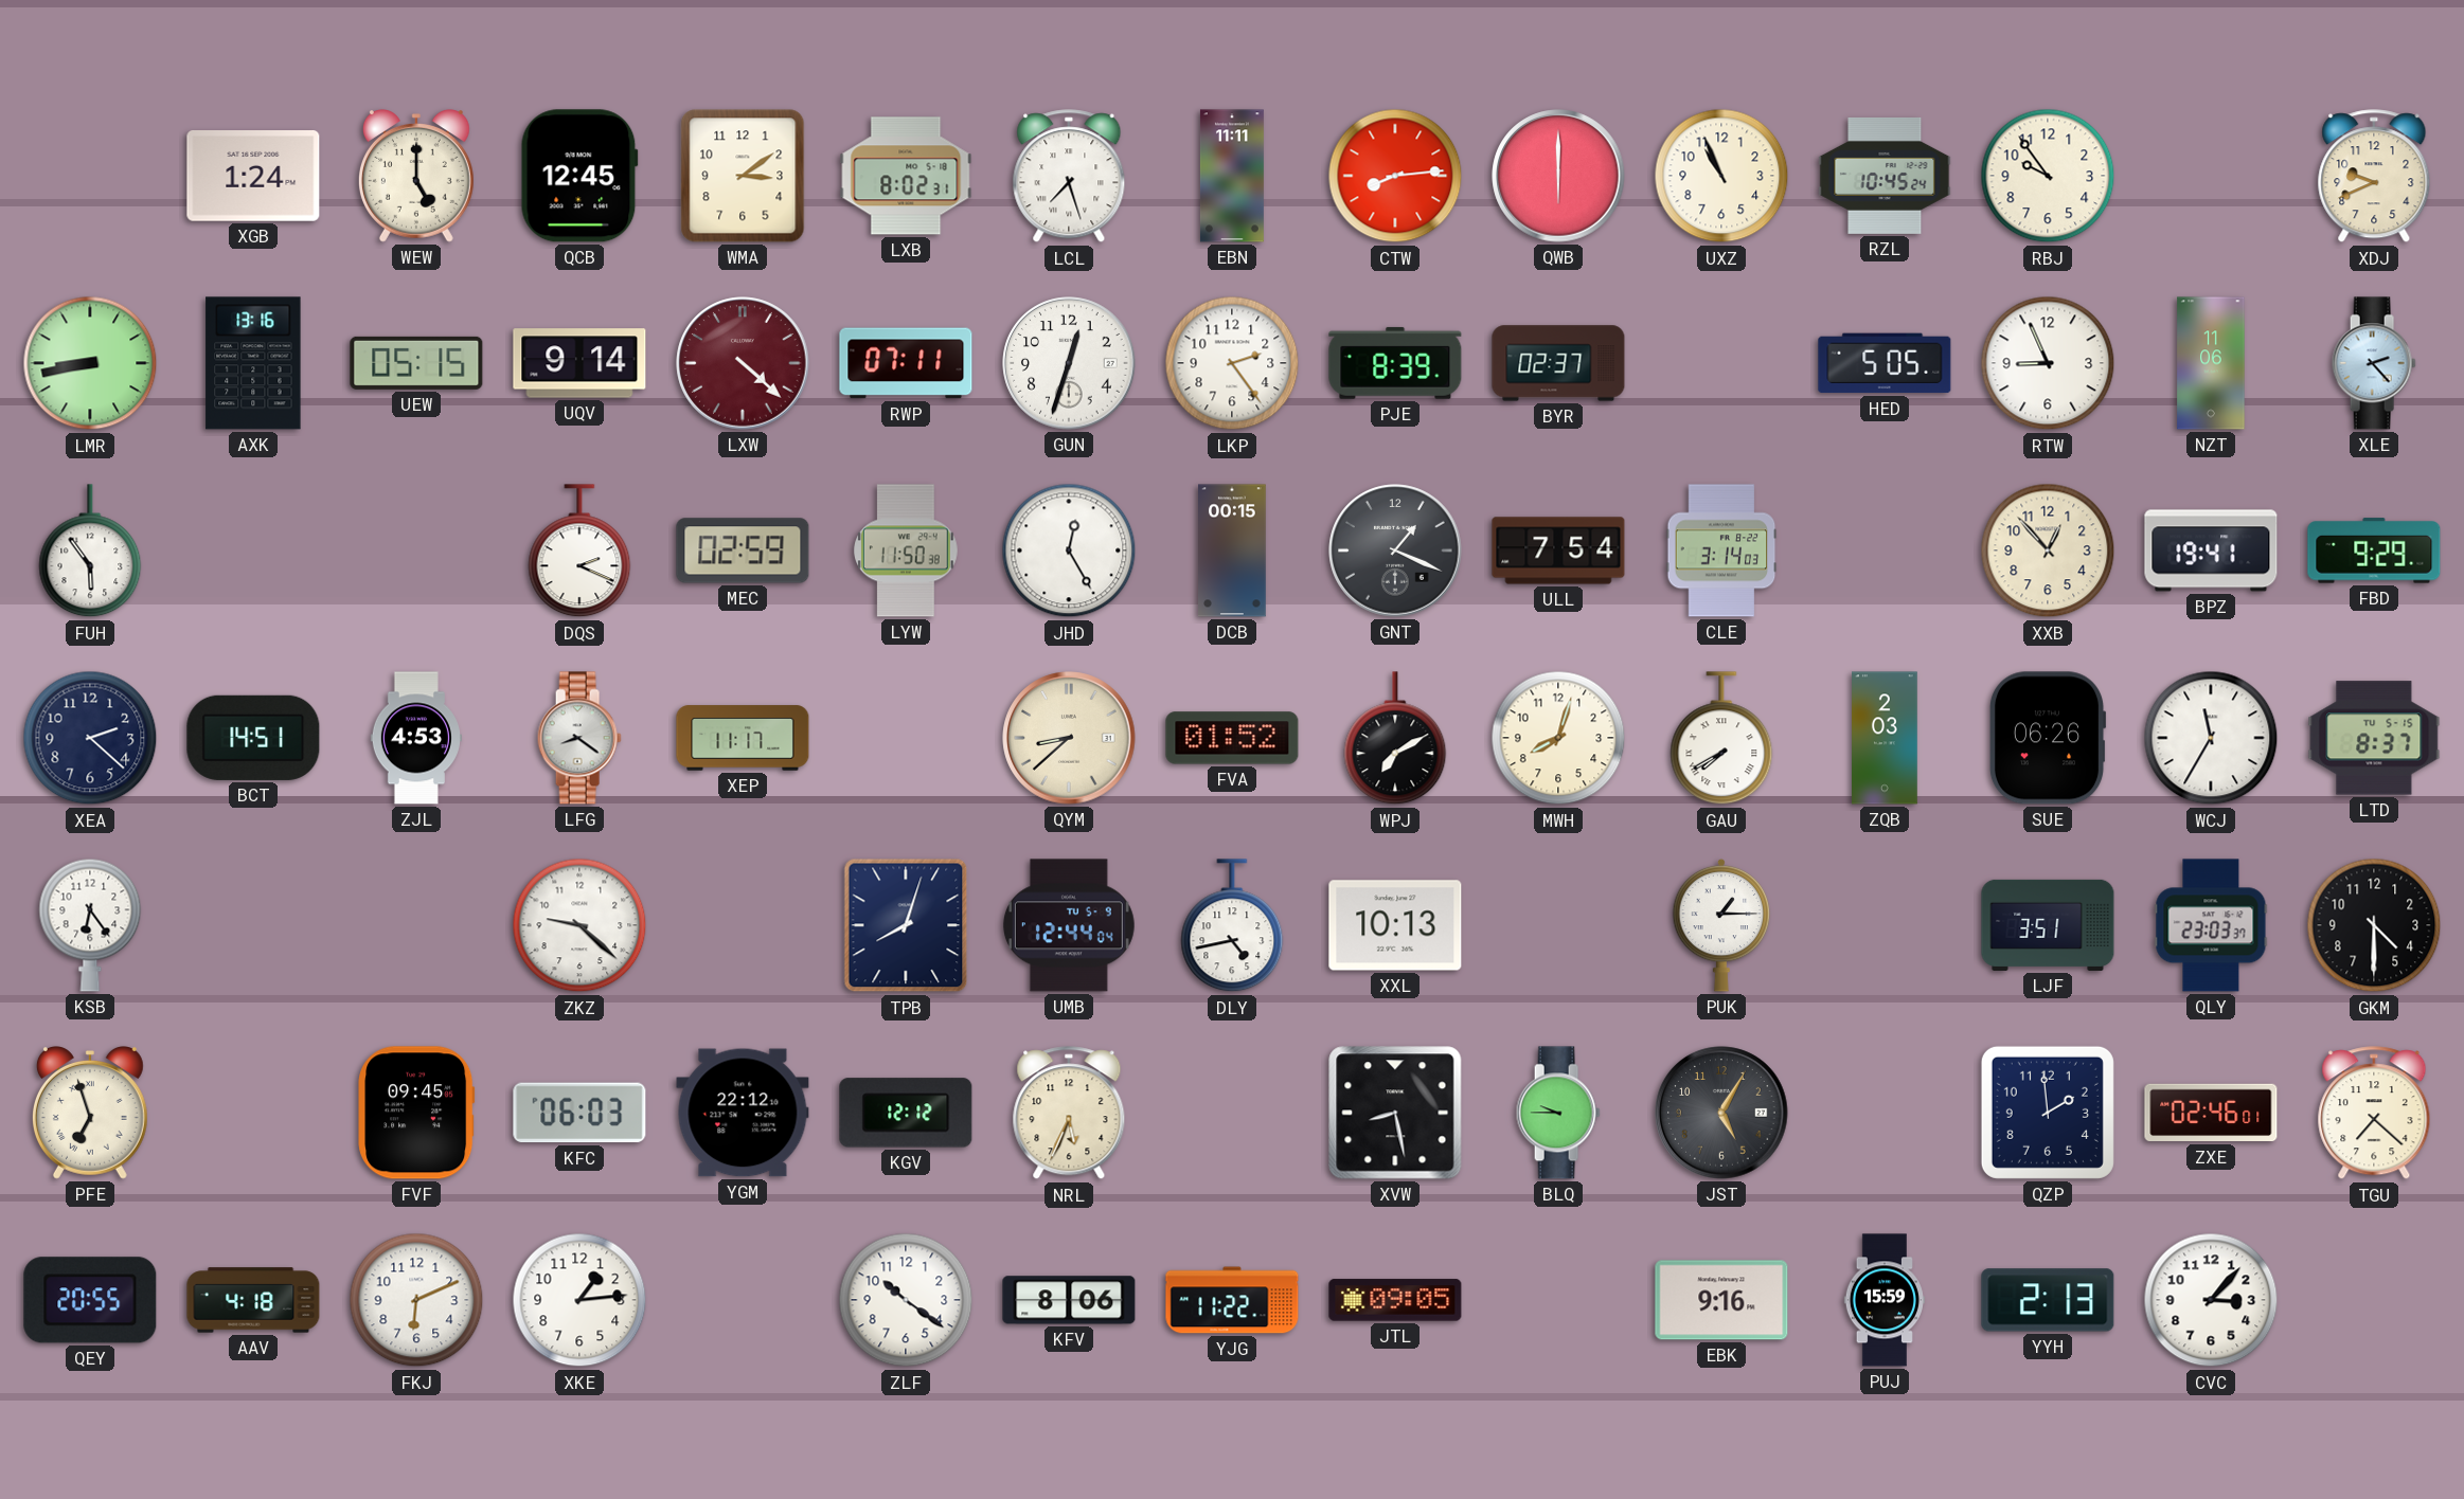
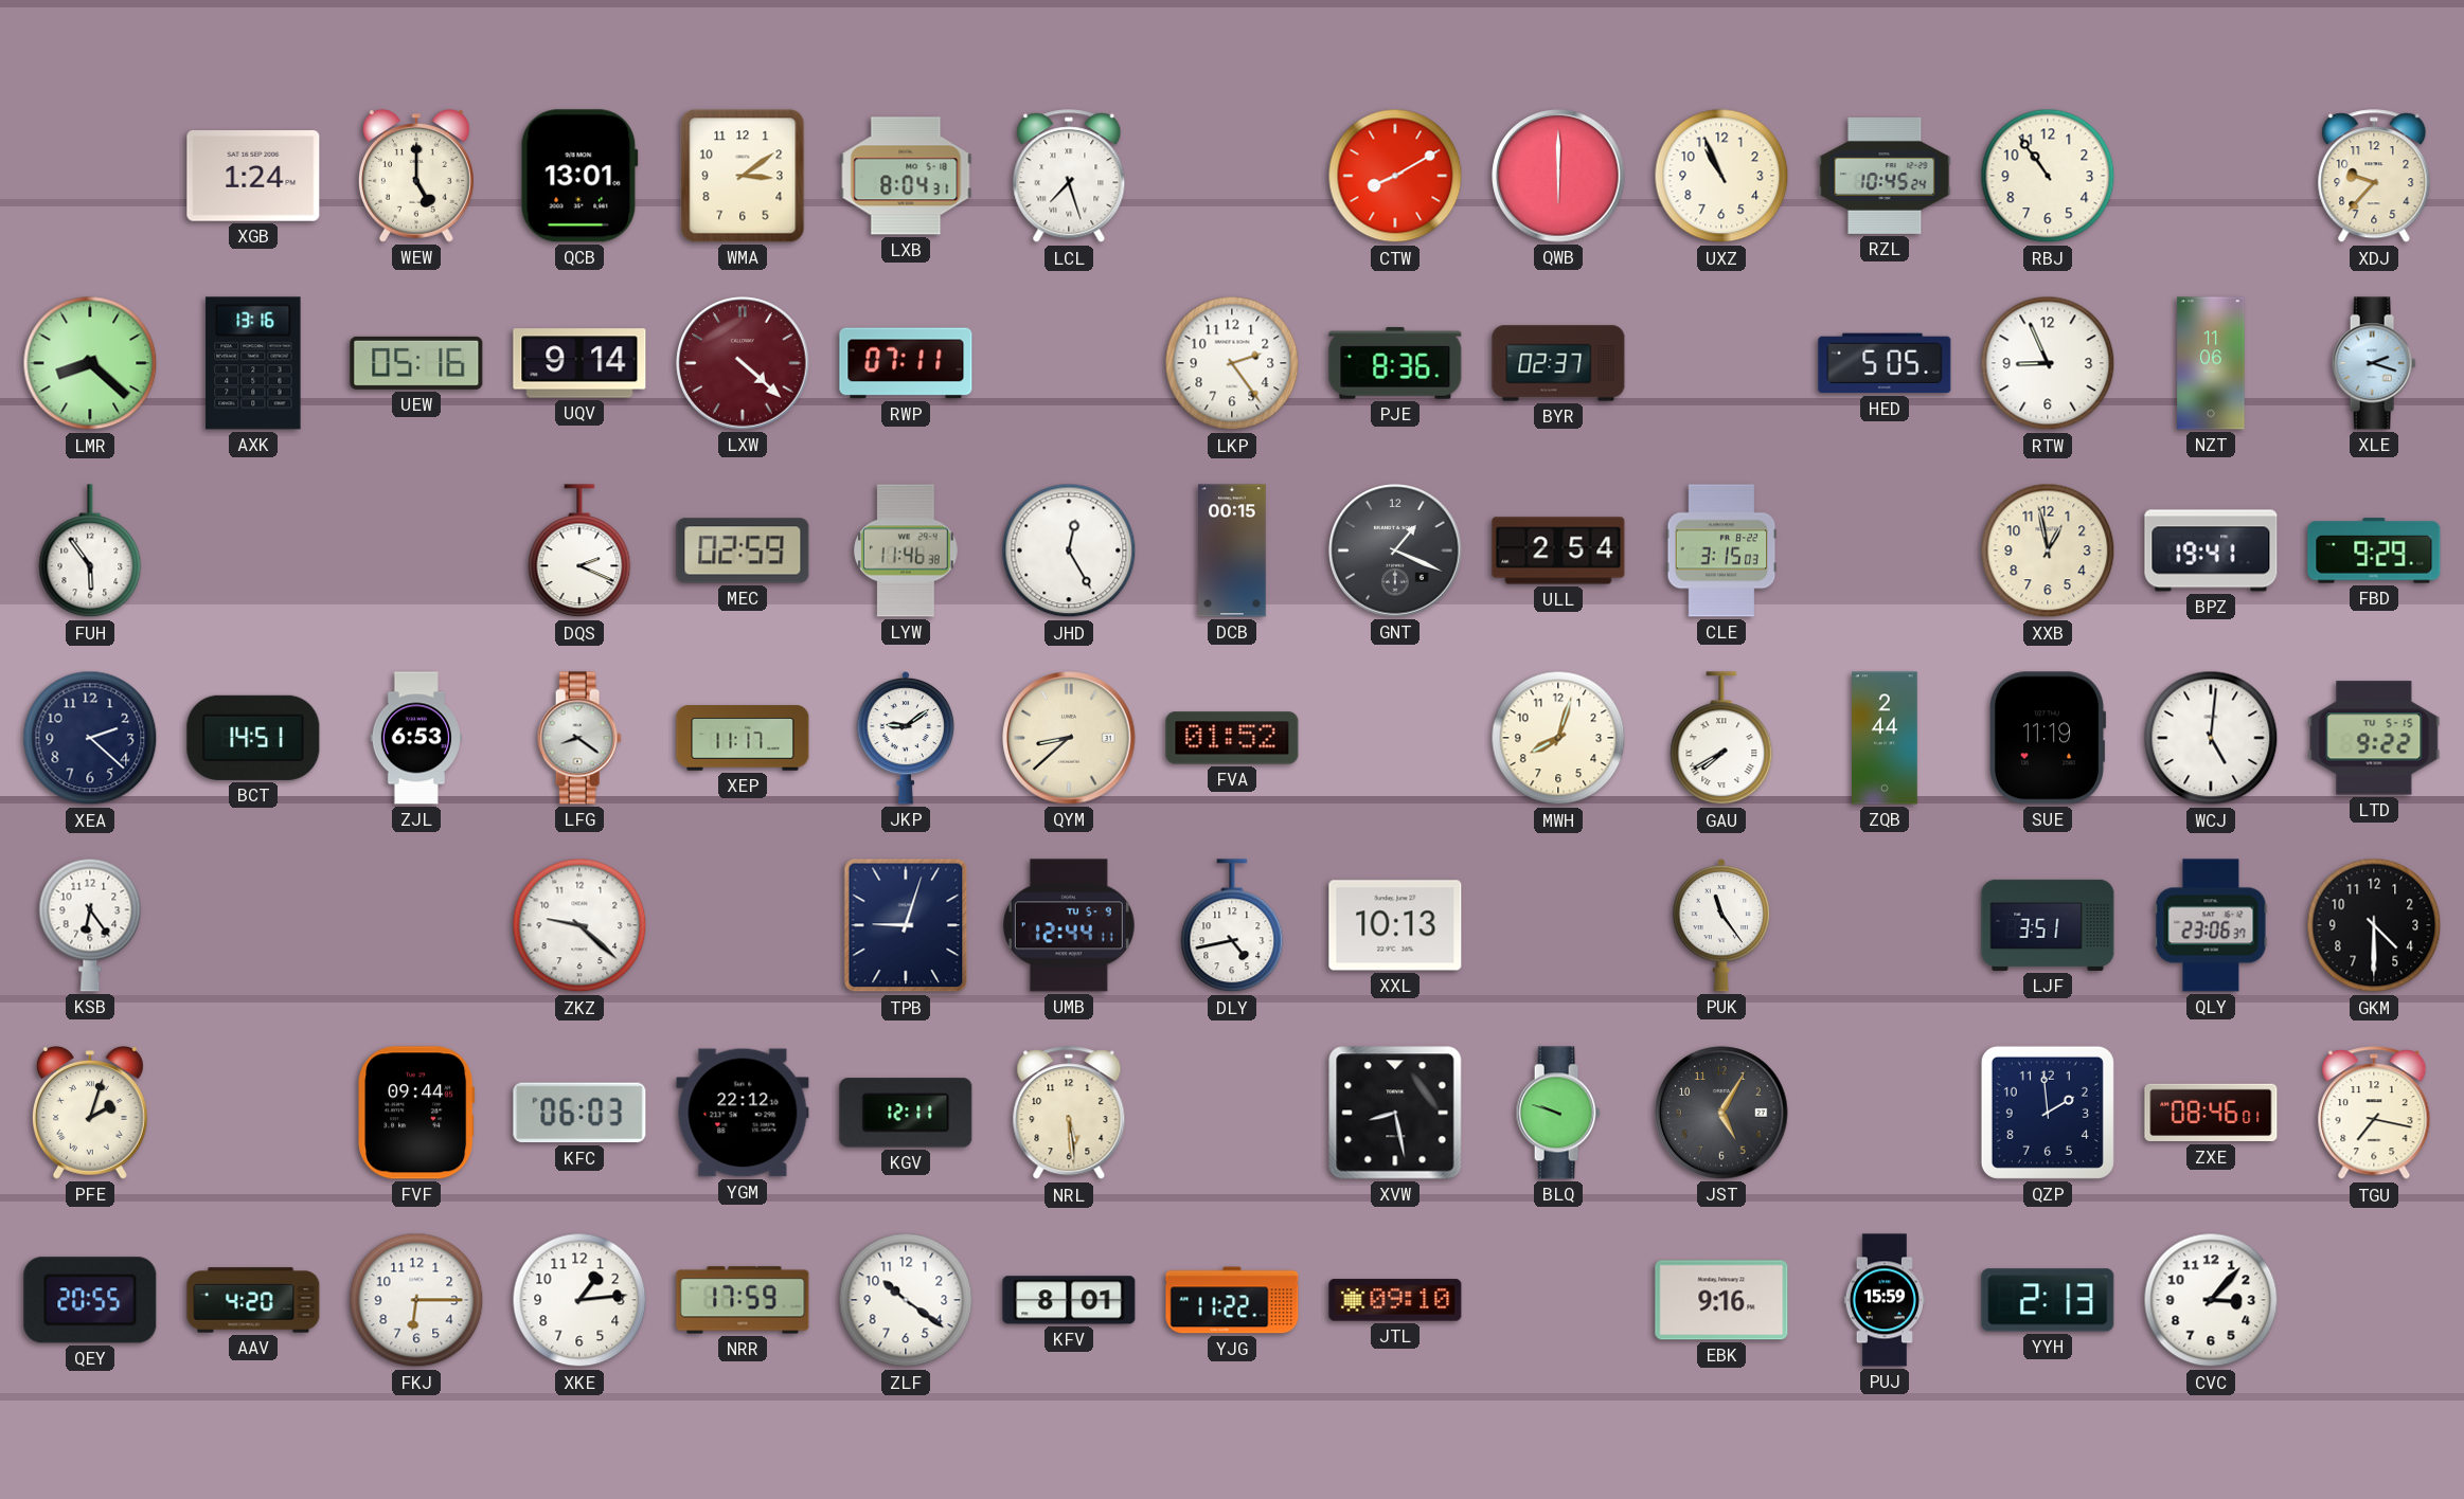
QCB: 12:45 -> 13:01
LXB: 8:02 -> 8:04
EBN: 11:11 -> none
CTW: 8:14 -> 8:10
RBJ: 9:54 -> 10:54
XDJ: 9:41 -> 9:37
LMR: 8:43 -> 8:22
UEW: 05:15 -> 05:16
GUN: 12:33 -> none
PJE: 8:39 -> 8:36
XLE: 2:23 -> 2:18
LYW: 11:50 -> 11:46
ULL: 7:54 -> 2:54
CLE: 3:14 -> 3:15
XXB: 12:53 -> 12:58
ZJL: 4:53 -> 6:53
JKP: none -> 9:09
WPJ: 7:10 -> none
ZQB: 2:03 -> 2:44
SUE: 06:26 -> 11:19
WCJ: 11:35 -> 5:01
LTD: 8:37 -> 9:22
TPB: 8:03 -> 9:03
UMB: 12:44:04 -> 12:44:11
PUK: 1:15 -> 11:24
QLY: 23:03 -> 23:06
PFE: 6:57 -> 2:03
FVF: 09:45 -> 09:44
KGV: 12:12 -> 12:11
NRL: 5:34 -> 5:29
BLQ: 9:45 -> 9:48
ZXE: 02:46 -> 08:46
TGU: 7:22 -> 7:17
AAV: 4:18 -> 4:20
FKJ: 6:11 -> 6:15
NRR: none -> 17:59
KFV: 8:06 -> 8:01
JTL: 09:05 -> 09:10
